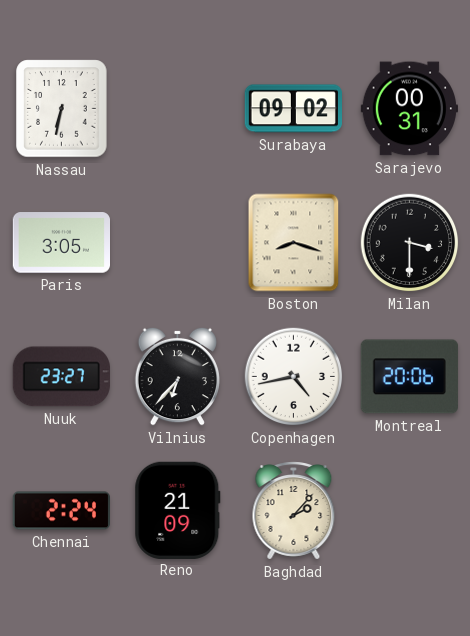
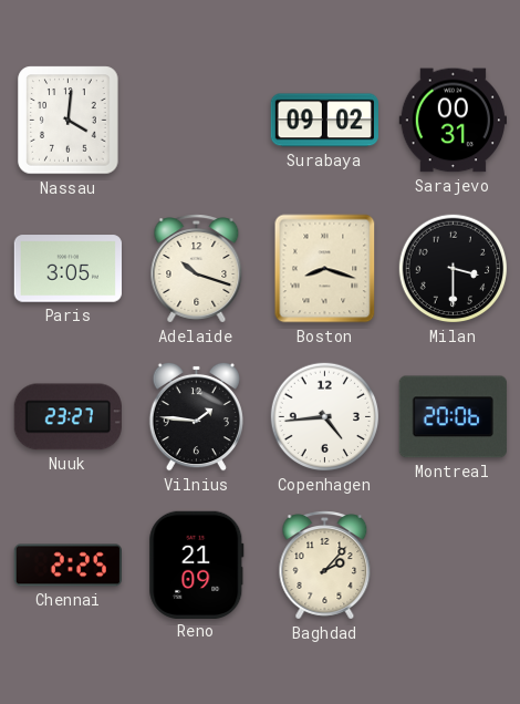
Nassau: 6:32 -> 4:01
Adelaide: none -> 10:18
Vilnius: 6:37 -> 1:46
Copenhagen: 4:43 -> 4:44
Chennai: 2:24 -> 2:25
